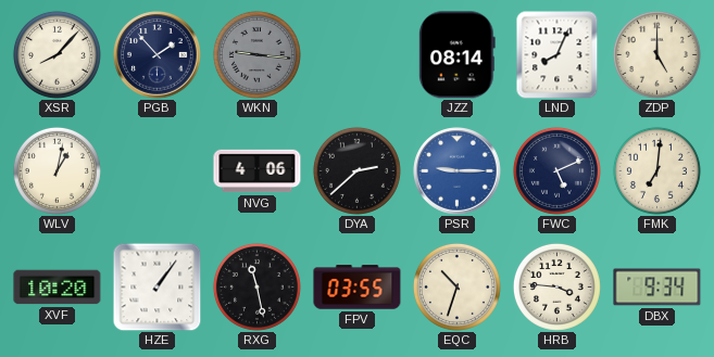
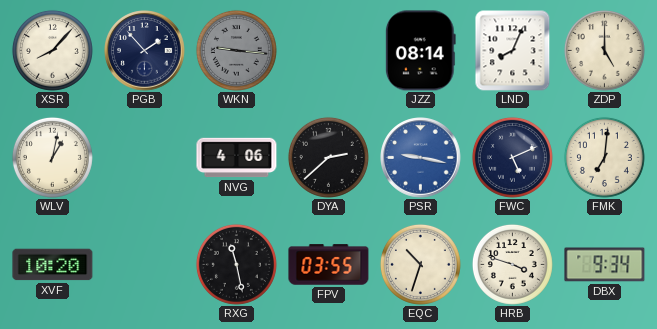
PSR: 9:15 -> 9:17
HZE: 1:06 -> none
HRB: 3:46 -> 3:48
